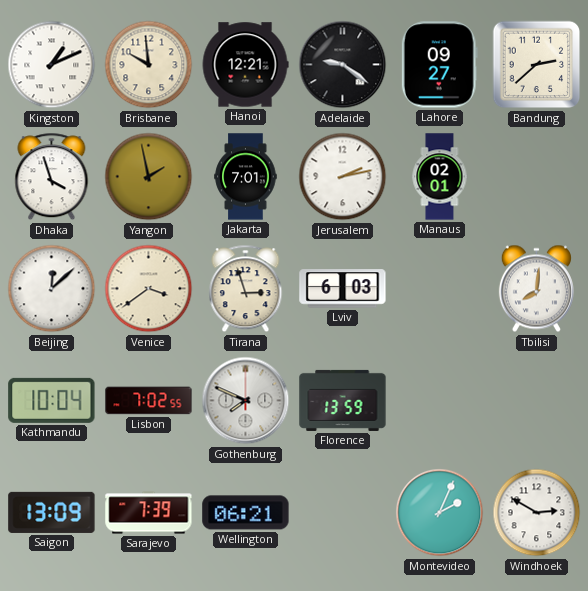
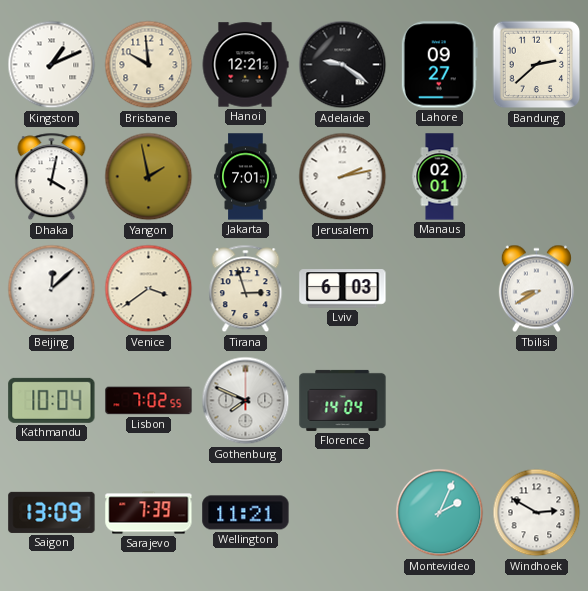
Dhaka: 3:57 -> 4:02
Tbilisi: 8:01 -> 8:40
Florence: 13:59 -> 14:04
Wellington: 06:21 -> 11:21
